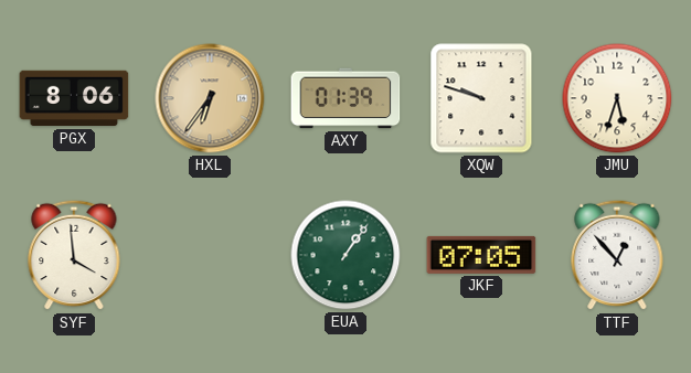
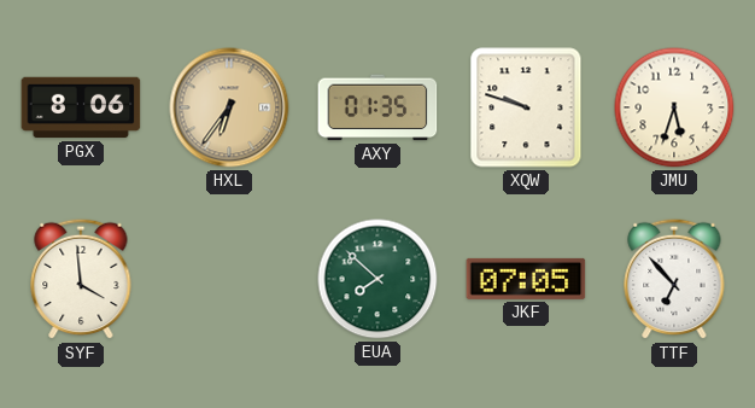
AXY: 01:39 -> 01:35
EUA: 1:06 -> 7:52
TTF: 12:53 -> 6:53
